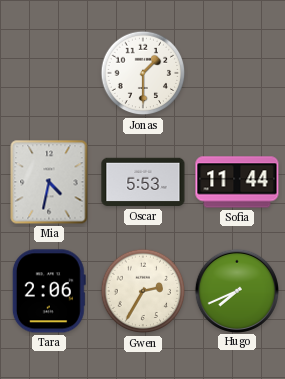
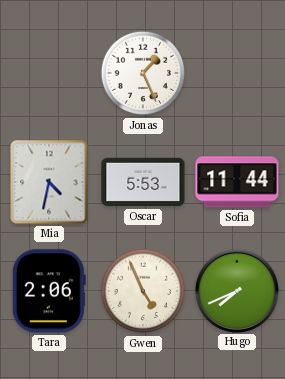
Jonas: 1:30 -> 1:26
Gwen: 2:35 -> 4:56
